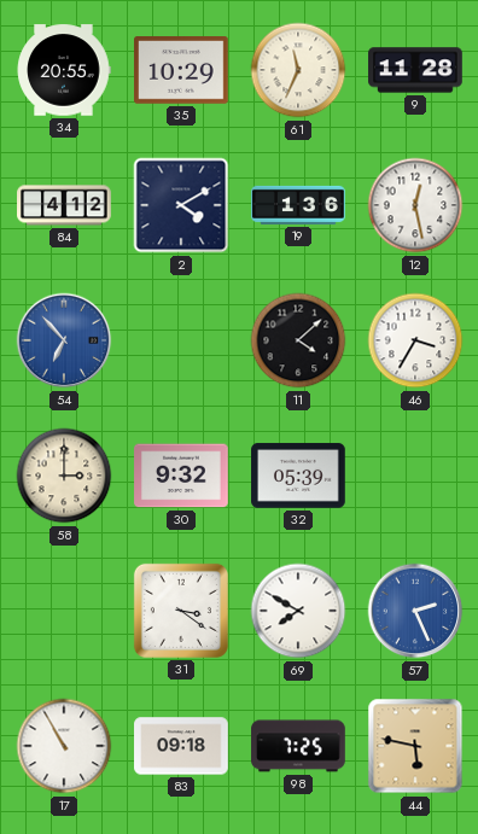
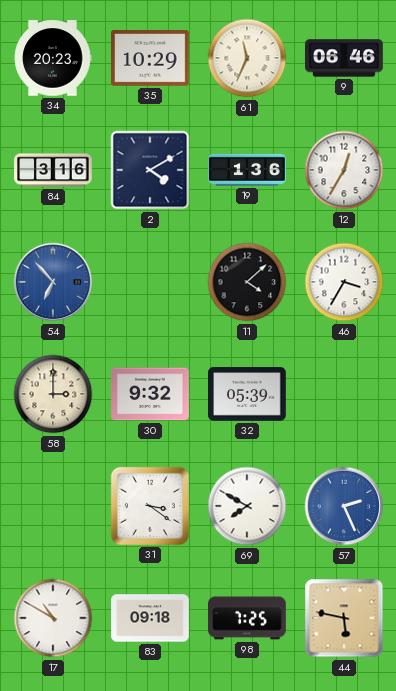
34: 20:55 -> 20:23
9: 11:28 -> 06:46
84: 4:12 -> 3:16
12: 12:28 -> 12:35
17: 10:55 -> 10:50
